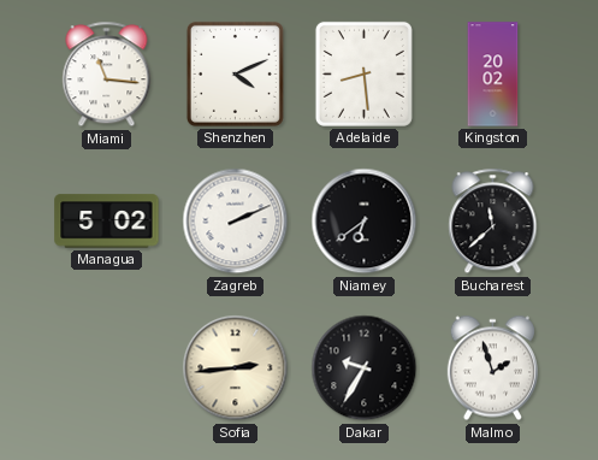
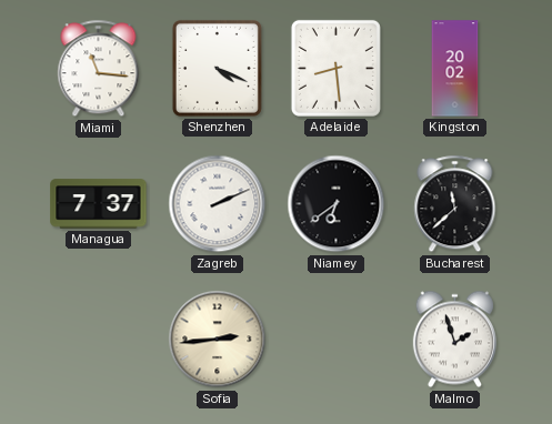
Shenzhen: 4:11 -> 4:19
Managua: 5:02 -> 7:37
Dakar: 9:35 -> none
